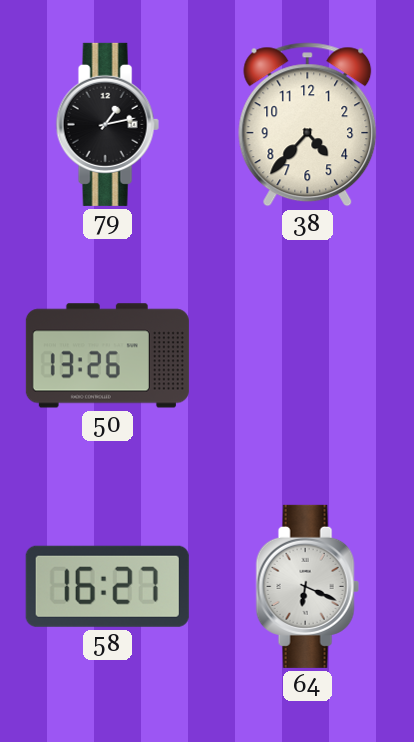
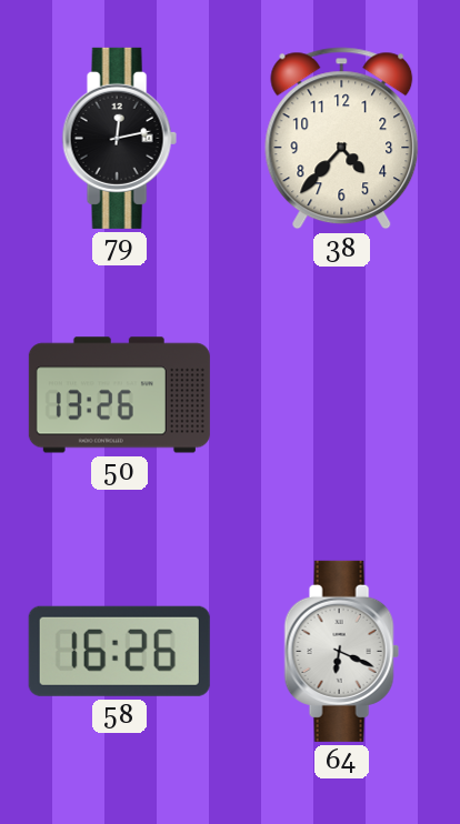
79: 1:13 -> 12:13
58: 16:27 -> 16:26
